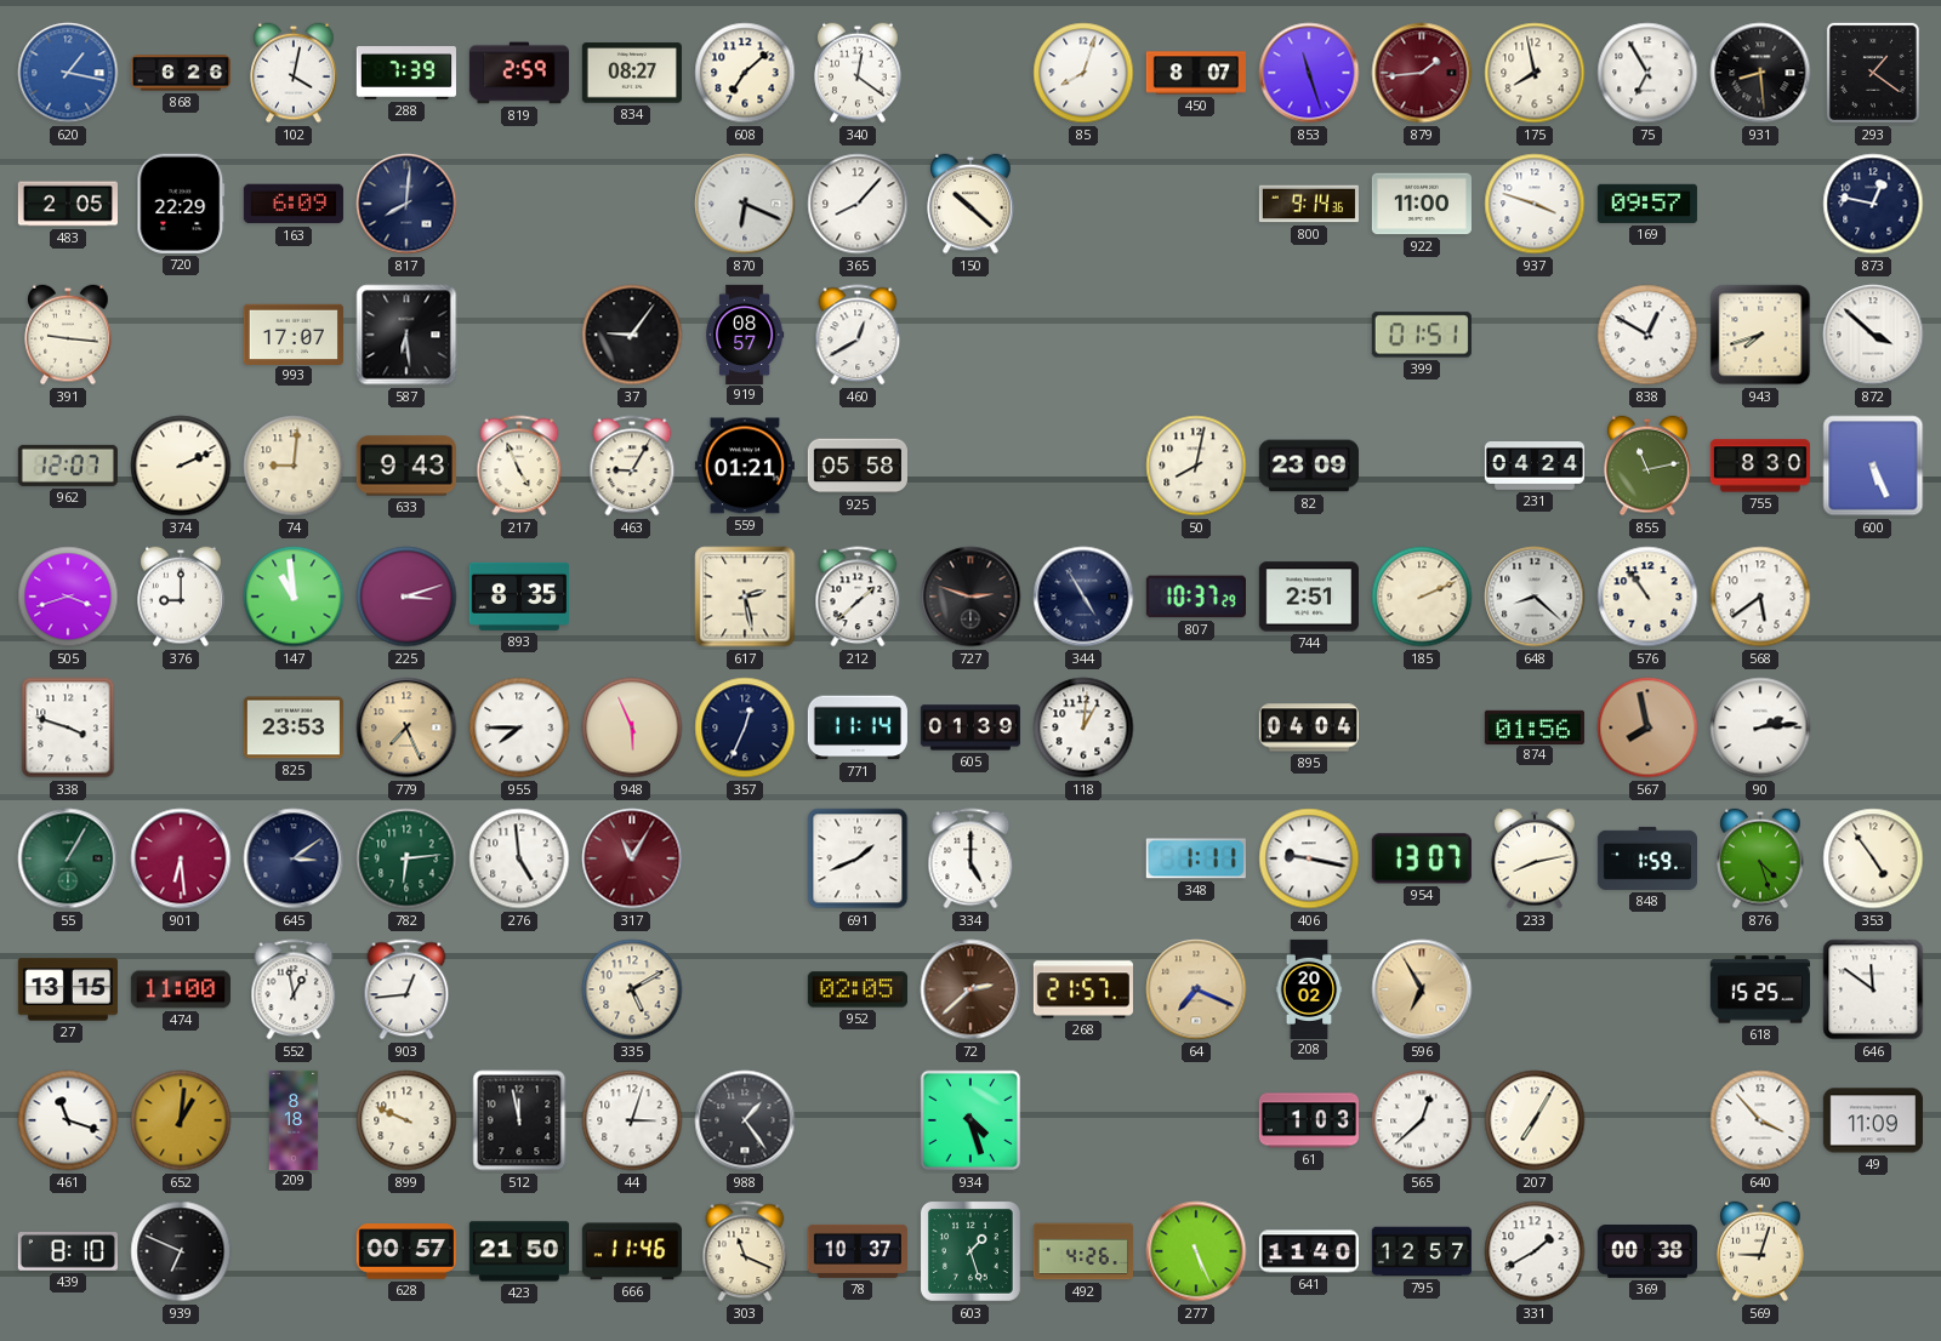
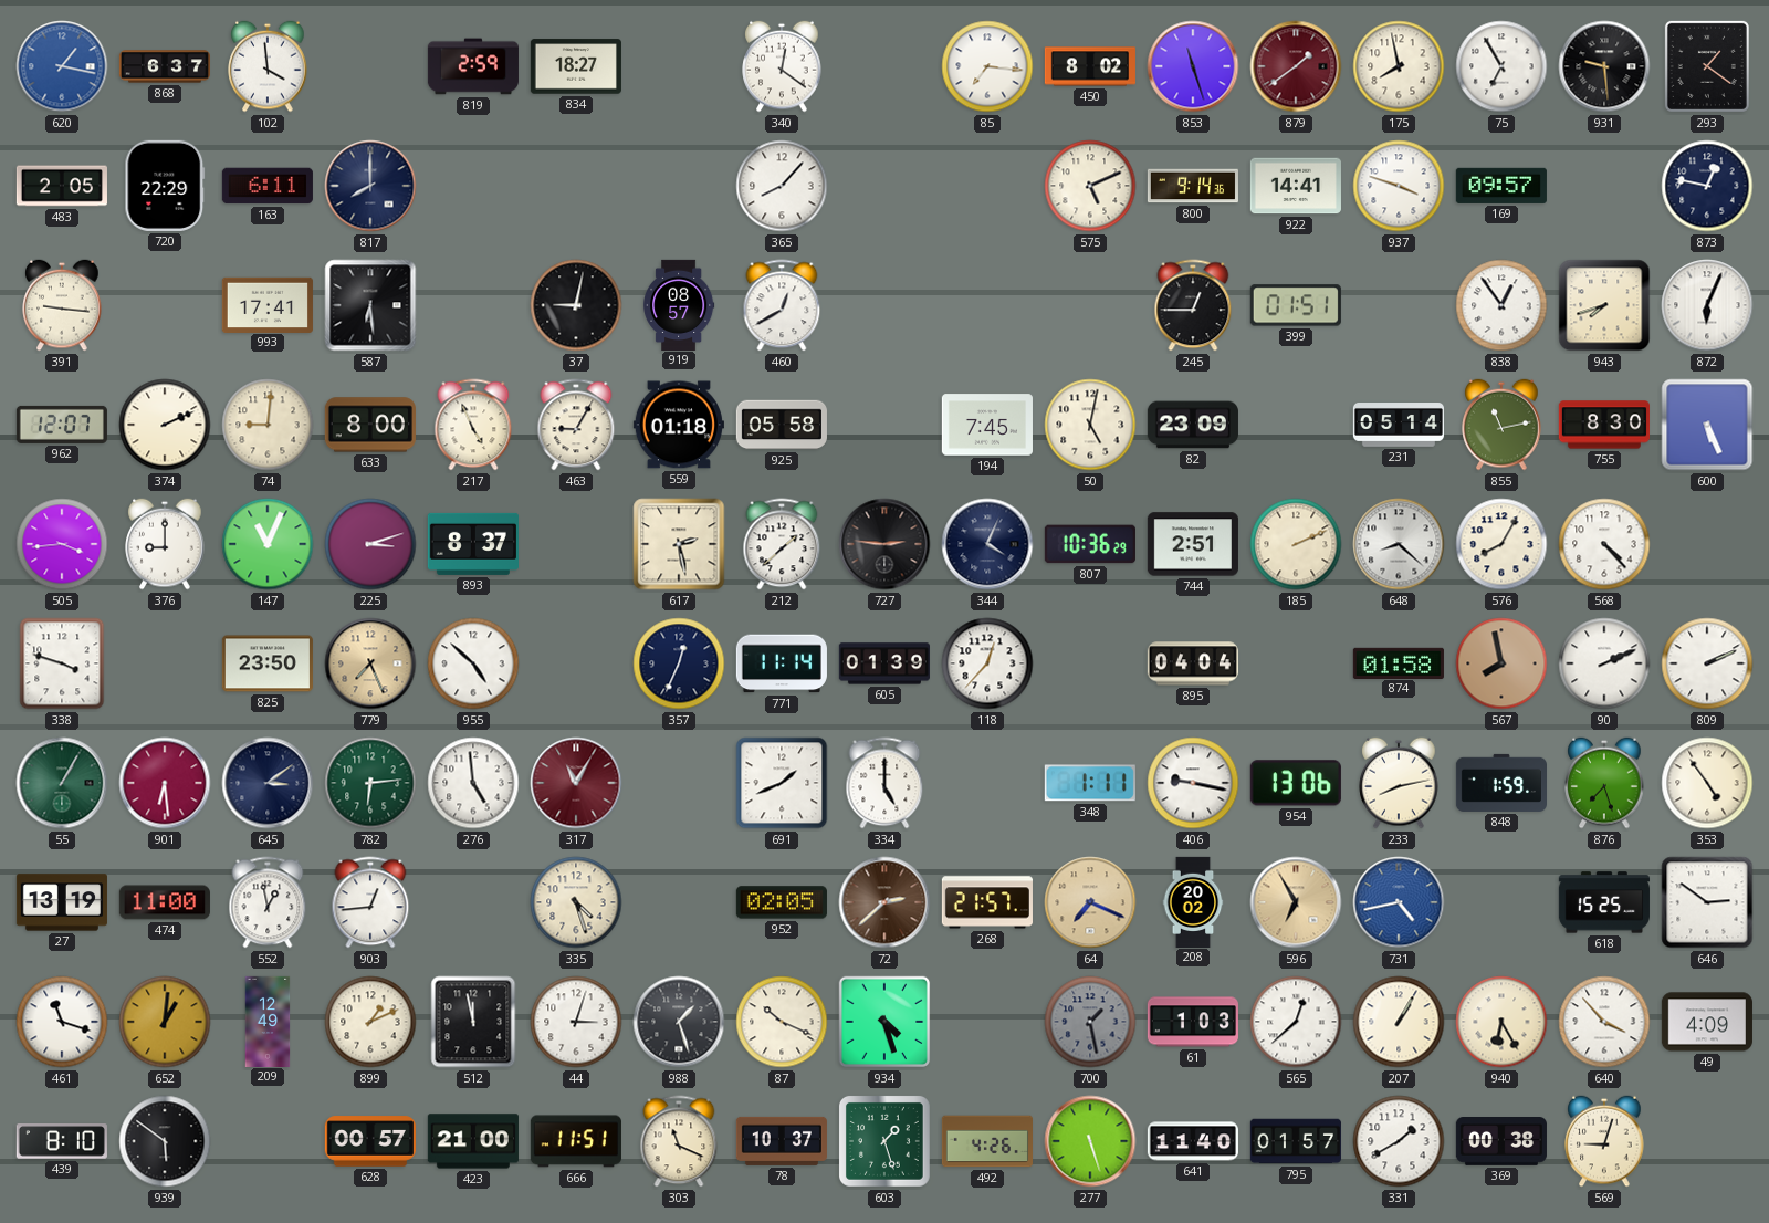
868: 6:26 -> 6:37
102: 4:02 -> 3:59
288: 7:39 -> none
834: 08:27 -> 18:27
608: 7:08 -> none
85: 8:03 -> 7:16
450: 8:07 -> 8:02
879: 1:44 -> 1:39
931: 8:29 -> 9:29
163: 6:09 -> 6:11
817: 8:01 -> 8:00
870: 6:19 -> none
150: 10:22 -> none
575: none -> 5:11
922: 11:00 -> 14:41
993: 17:07 -> 17:41
37: 9:06 -> 9:02
245: none -> 12:45
838: 12:50 -> 12:54
872: 3:52 -> 6:04
633: 9:43 -> 8:00
559: 01:21 -> 01:18
194: none -> 7:45
50: 8:02 -> 5:02
231: 04:24 -> 05:14
505: 3:42 -> 3:44
147: 10:59 -> 11:04
893: 8:35 -> 8:37
727: 2:48 -> 2:46
344: 4:55 -> 4:04
807: 10:37 -> 10:36
576: 10:54 -> 8:05
568: 5:39 -> 4:23
825: 23:53 -> 23:50
955: 7:45 -> 4:52
948: 5:56 -> none
118: 1:01 -> 12:37
874: 01:56 -> 01:58
90: 2:14 -> 2:11
809: none -> 2:11
954: 13:07 -> 13:06
876: 4:27 -> 7:27
27: 13:15 -> 13:19
335: 5:10 -> 4:27
731: none -> 4:43
646: 11:51 -> 2:51
209: 8:18 -> 12:49
899: 9:49 -> 1:11
988: 1:24 -> 1:27
87: none -> 10:19
700: none -> 1:28
207: 7:05 -> 1:05
940: none -> 6:25
49: 11:09 -> 4:09
939: 6:49 -> 5:51
423: 21:50 -> 21:00
666: 11:46 -> 11:51
277: 5:26 -> 5:27
795: 12:57 -> 01:57
